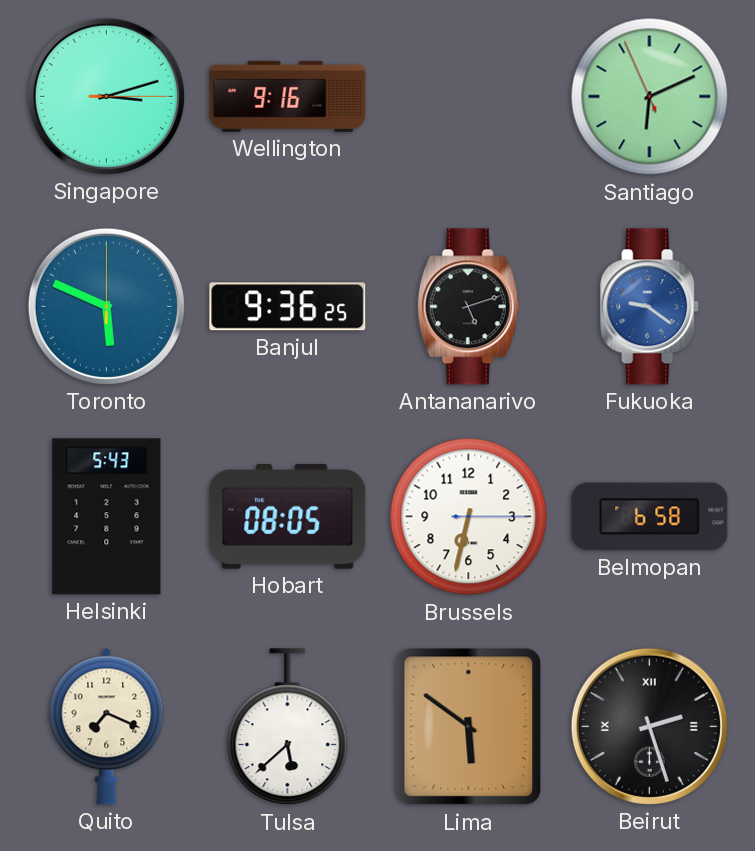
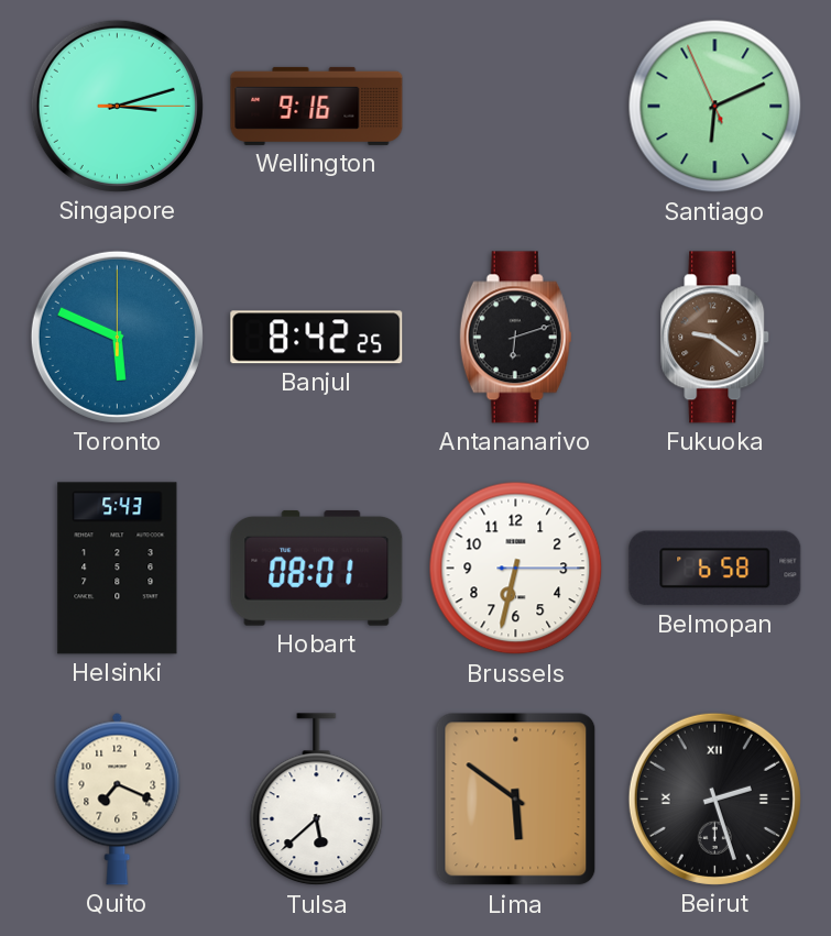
Banjul: 9:36 -> 8:42
Antananarivo: 5:12 -> 6:12
Fukuoka dial: blue -> brown
Hobart: 08:05 -> 08:01
